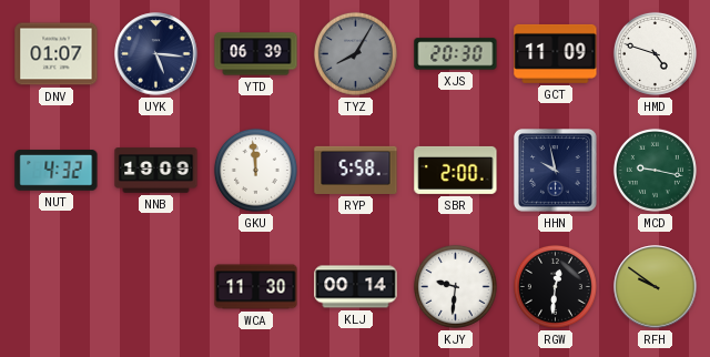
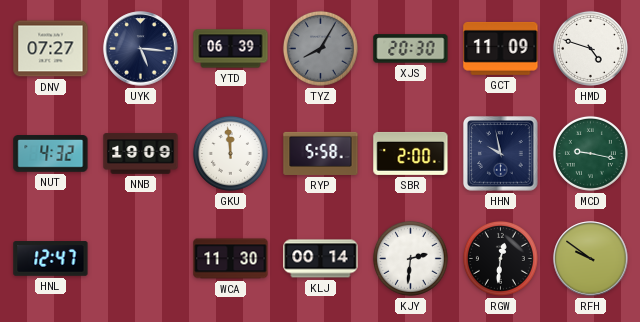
DNV: 01:07 -> 07:27
HNL: none -> 12:47
KJY: 9:31 -> 2:31
